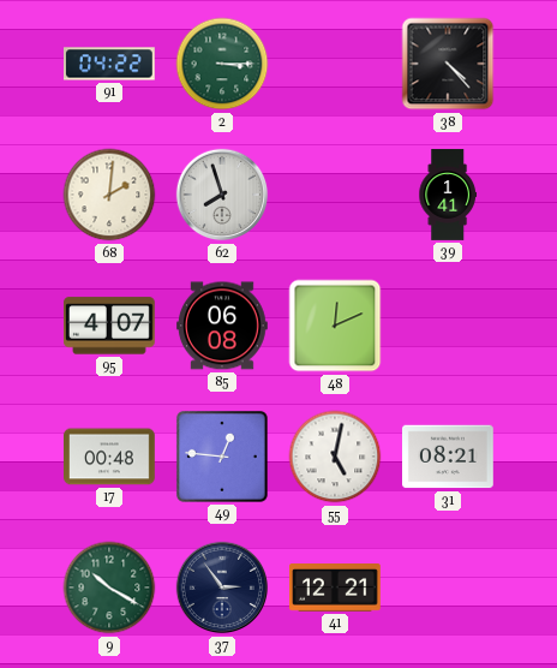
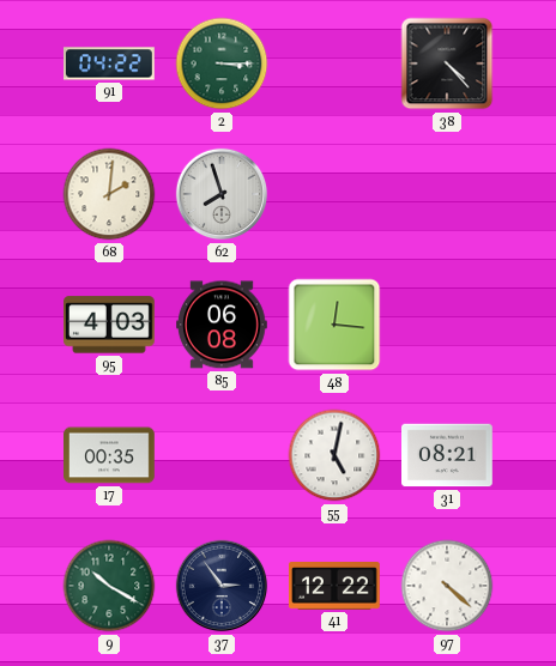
39: 1:41 -> none
95: 4:07 -> 4:03
48: 12:11 -> 12:16
17: 00:48 -> 00:35
49: 12:46 -> none
41: 12:21 -> 12:22
97: none -> 4:22
